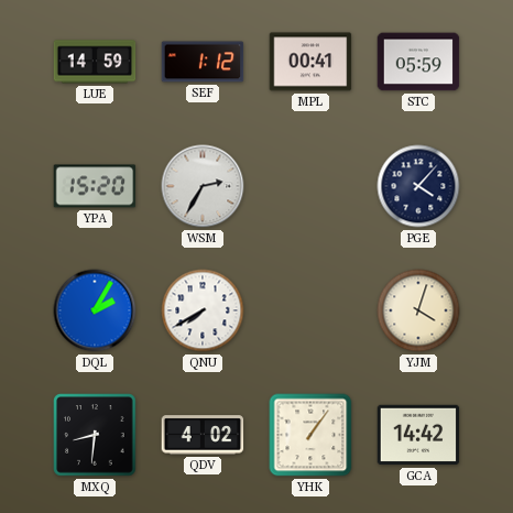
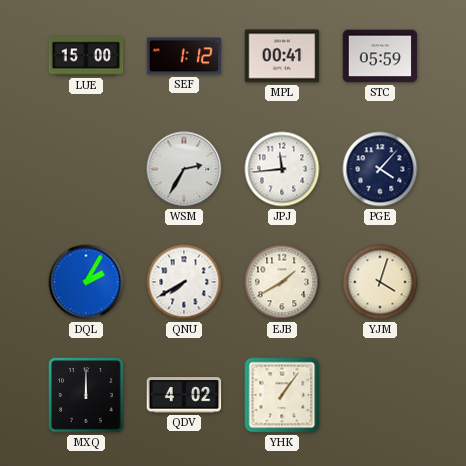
LUE: 14:59 -> 15:00
YPA: 15:20 -> none
JPJ: none -> 11:44
EJB: none -> 1:40
MXQ: 8:31 -> 12:00
GCA: 14:42 -> none
